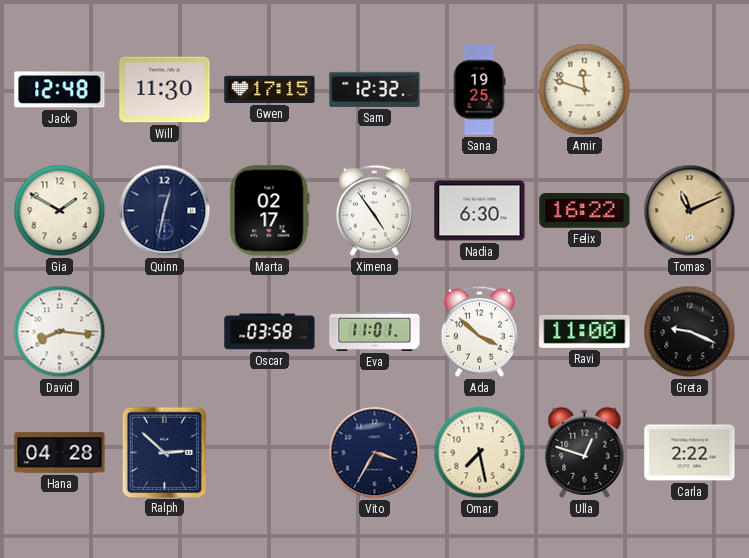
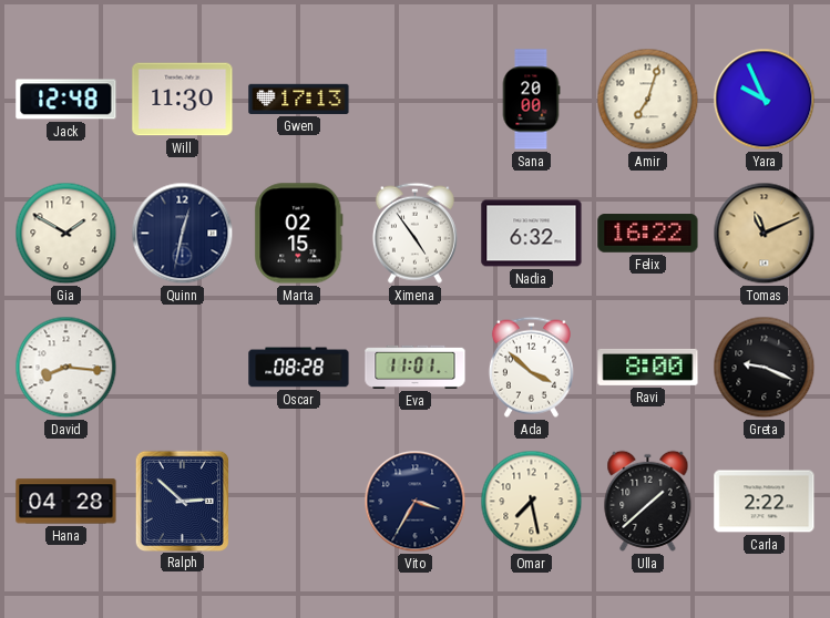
Gwen: 17:15 -> 17:13
Sam: 12:32 -> none
Sana: 19:25 -> 20:00
Amir: 11:48 -> 7:03
Yara: none -> 9:56
Marta: 02:17 -> 02:15
Nadia: 6:30 -> 6:32
Oscar: 03:58 -> 08:28
Ravi: 11:00 -> 8:00
Ulla: 12:48 -> 1:38
